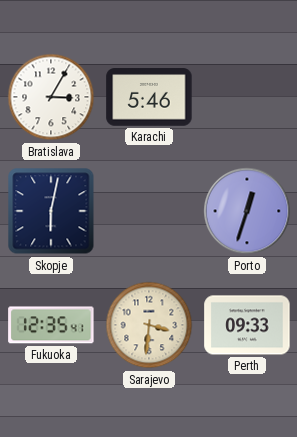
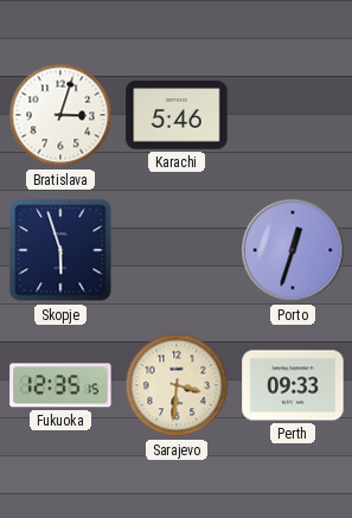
Bratislava: 3:05 -> 3:03
Skopje: 6:02 -> 5:57
Fukuoka: 12:35:41 -> 12:35:15
